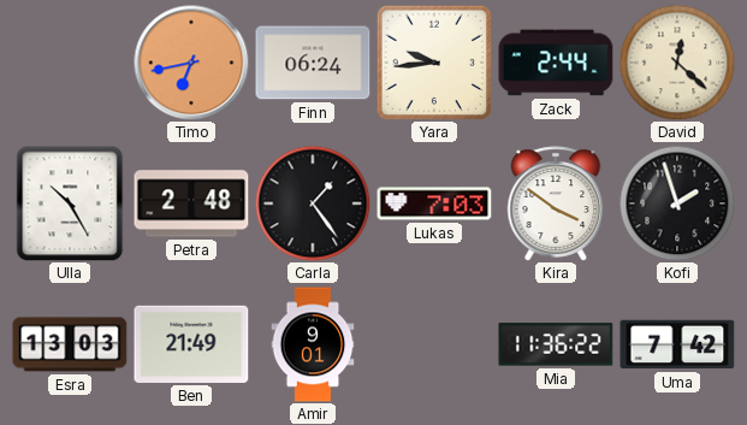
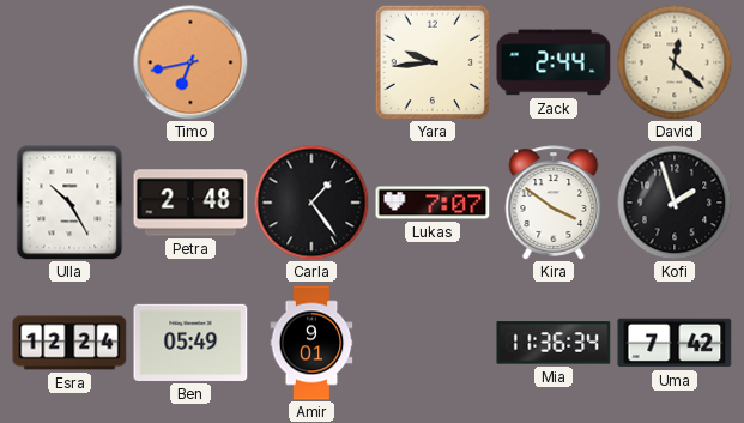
Finn: 06:24 -> none
Lukas: 7:03 -> 7:07
Esra: 13:03 -> 12:24
Ben: 21:49 -> 05:49
Mia: 11:36:22 -> 11:36:34
